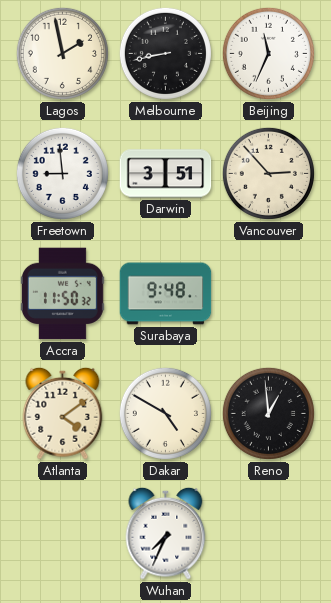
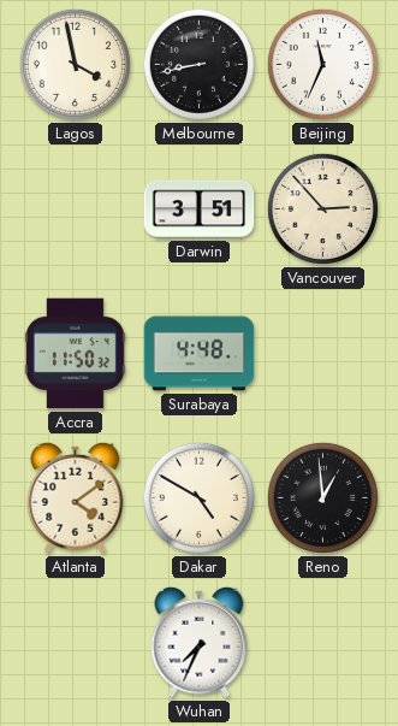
Lagos: 1:58 -> 3:58
Freetown: 8:59 -> none
Surabaya: 9:48 -> 4:48
